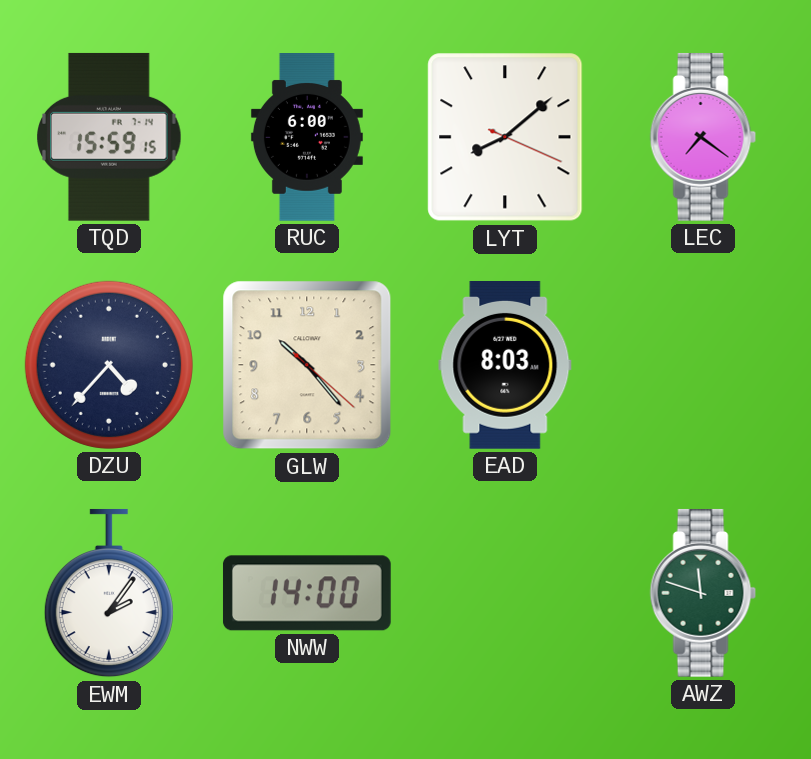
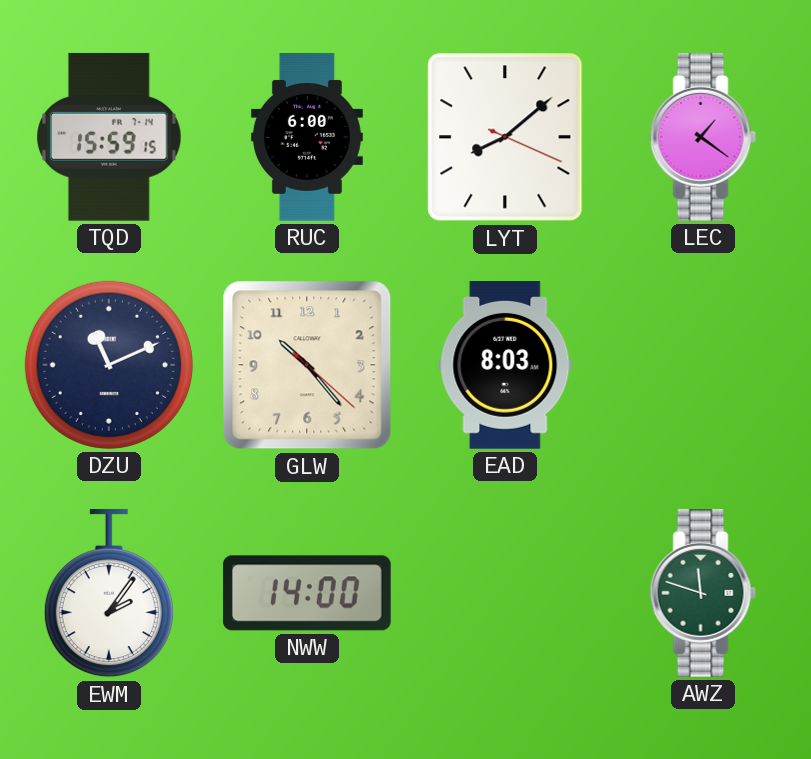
LEC: 7:21 -> 1:21
DZU: 4:37 -> 11:11
